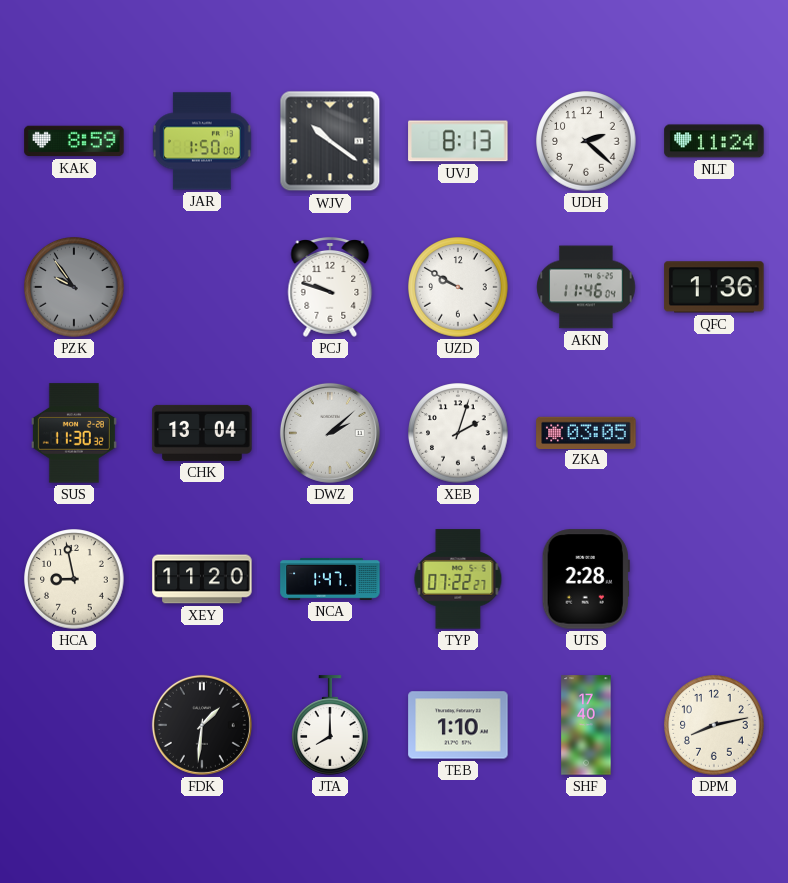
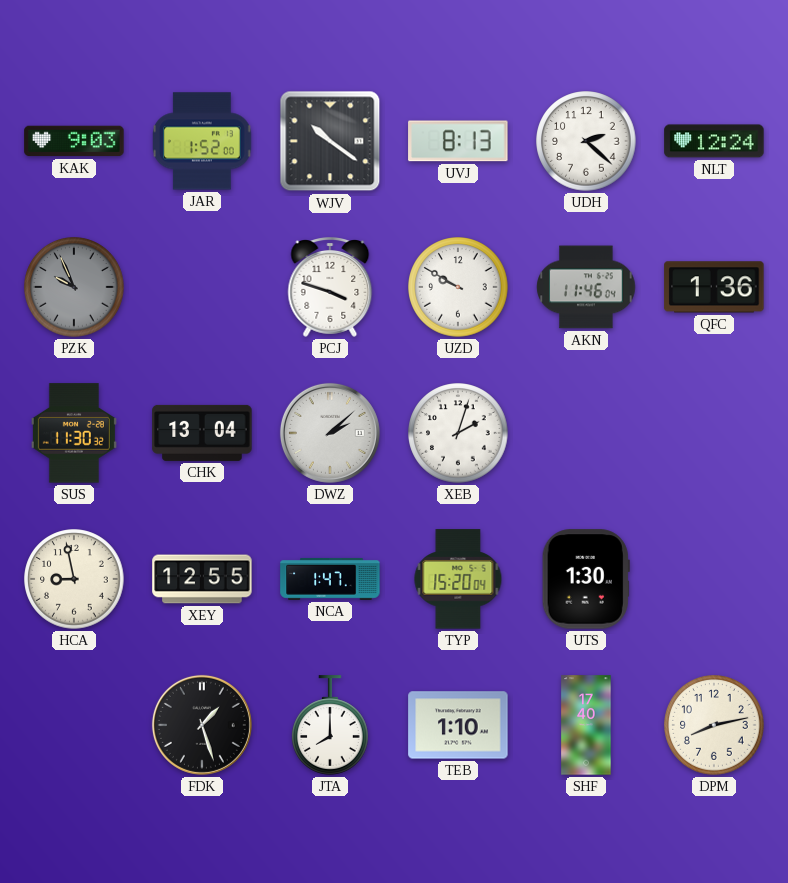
KAK: 8:59 -> 9:03
JAR: 1:50 -> 1:52
NLT: 11:24 -> 12:24
PZK: 9:54 -> 9:56
PCJ: 9:48 -> 3:48
ZKA: 03:05 -> none
XEY: 11:20 -> 12:55
TYP: 07:22 -> 15:20
UTS: 2:28 -> 1:30
FDK: 1:31 -> 1:27
